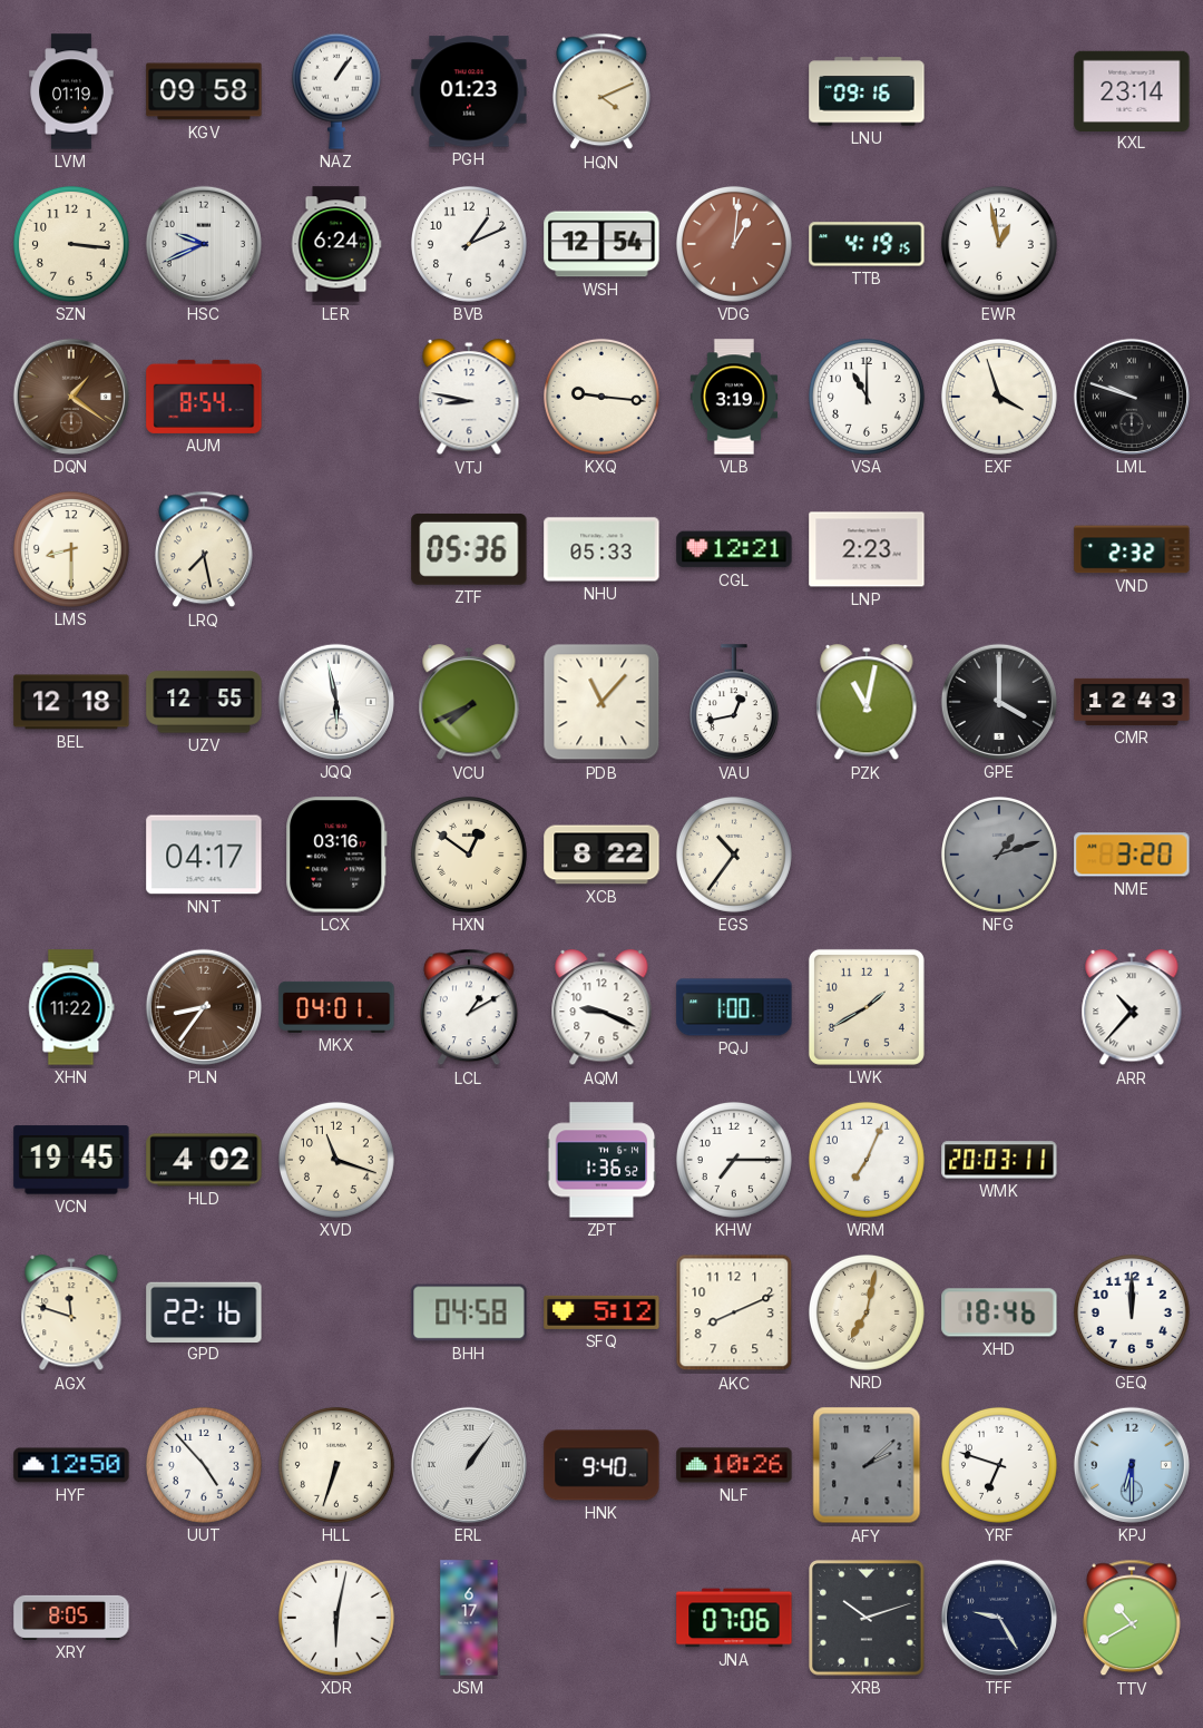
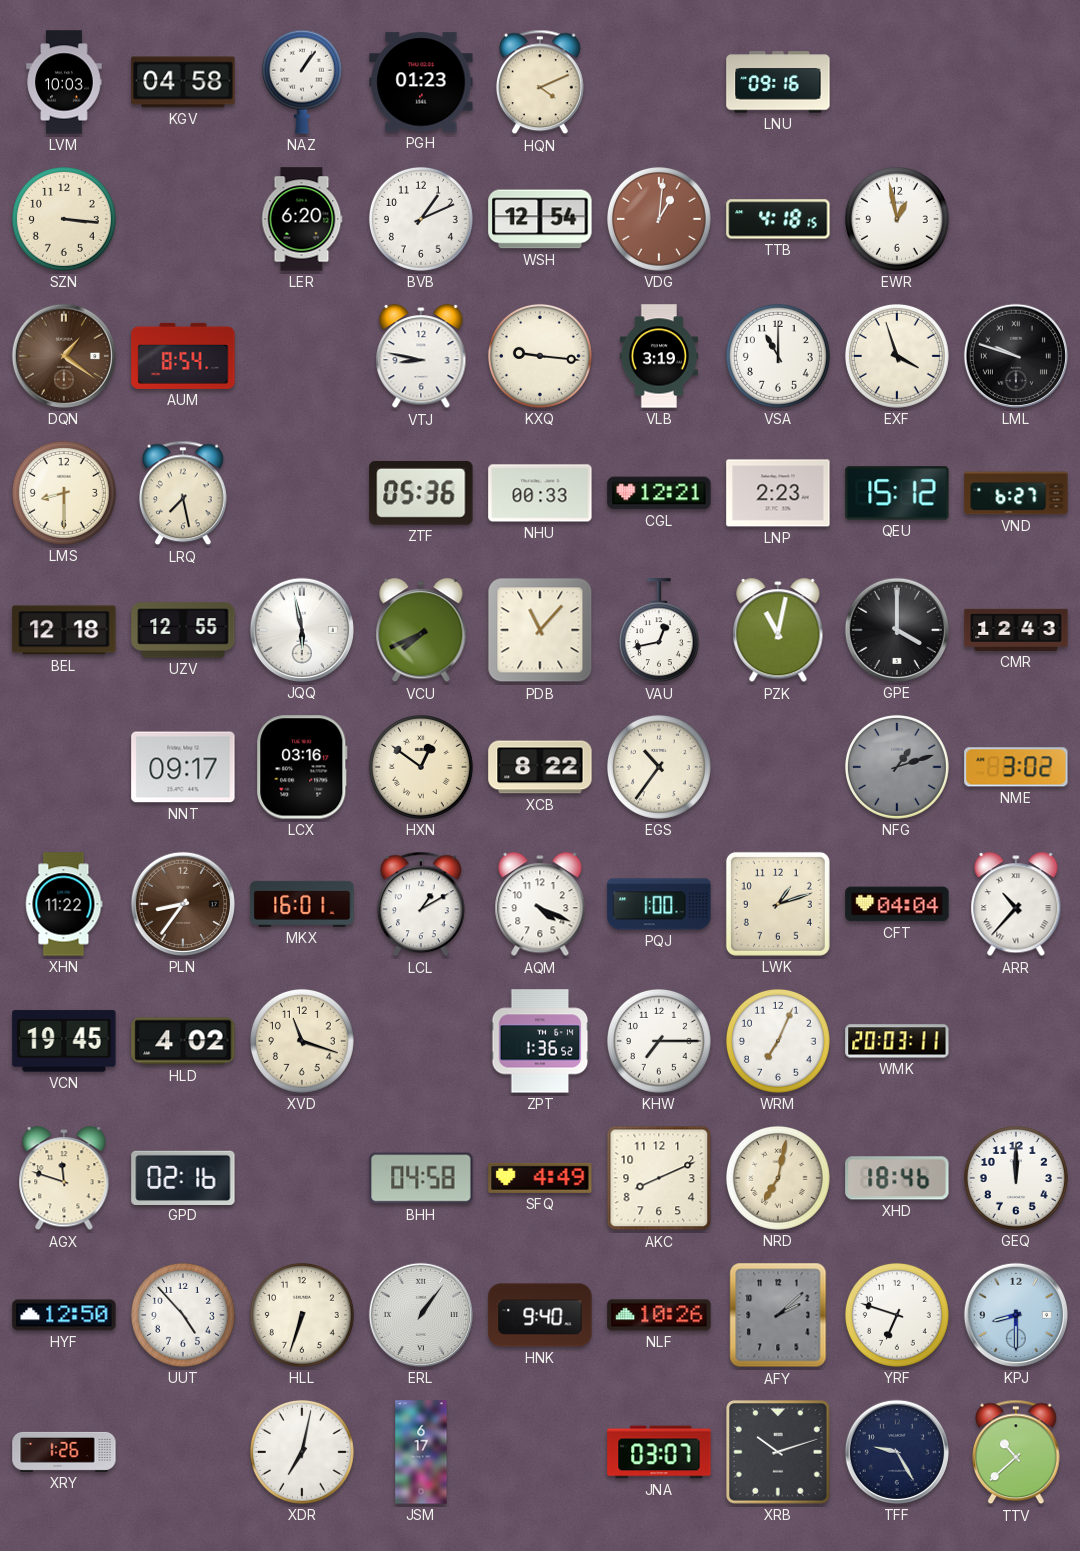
LVM: 01:19 -> 10:03
KGV: 09:58 -> 04:58
KXL: 23:14 -> none
HSC: 9:41 -> none
LER: 6:24 -> 6:20
TTB: 4:19 -> 4:18
NHU: 05:33 -> 00:33
QEU: none -> 15:12
VND: 2:32 -> 6:27
NNT: 04:17 -> 09:17
NME: 3:20 -> 3:02
MKX: 04:01 -> 16:01
AQM: 9:19 -> 4:19
LWK: 1:40 -> 1:12
CFT: none -> 04:04
GPD: 22:16 -> 02:16
SFQ: 5:12 -> 4:49
KPJ: 6:30 -> 8:30
XRY: 8:05 -> 1:26
XDR: 6:02 -> 7:02
JNA: 07:06 -> 03:07
TTV: 10:40 -> 10:38
